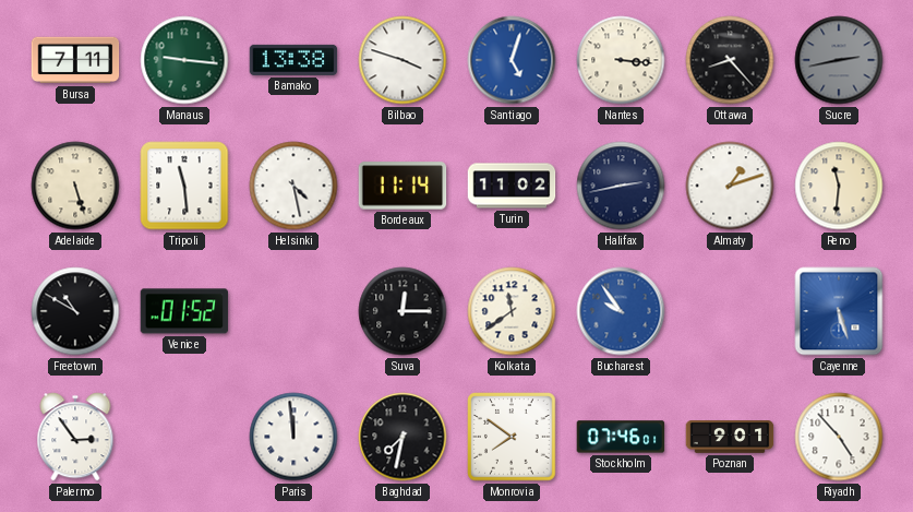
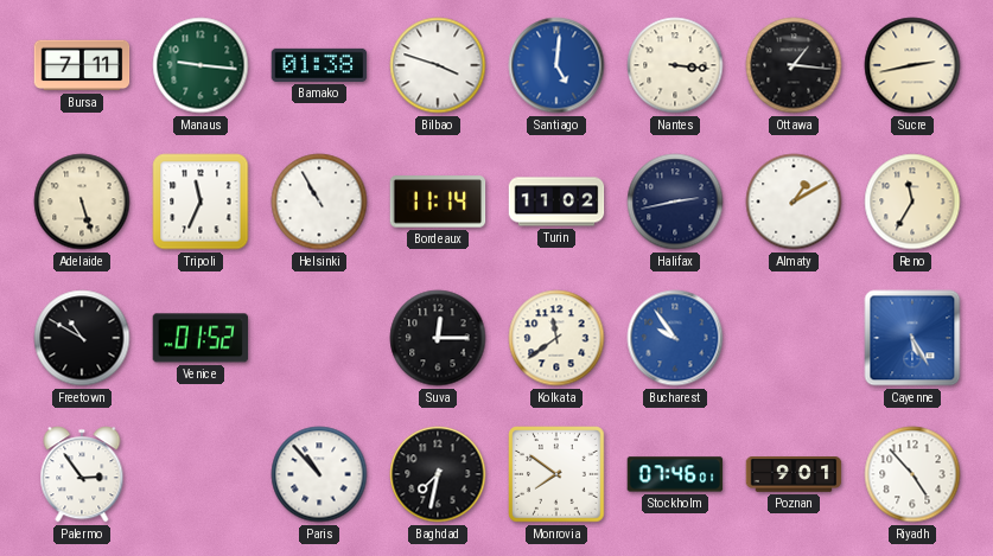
Bamako: 13:38 -> 01:38
Santiago: 5:03 -> 5:01
Ottawa: 8:23 -> 1:16
Sucre dial: grey -> cream
Tripoli: 11:29 -> 11:34
Helsinki: 4:28 -> 10:55
Almaty: 1:12 -> 1:10
Reno: 11:31 -> 11:35
Cayenne: 5:27 -> 5:25
Paris: 11:59 -> 10:53
